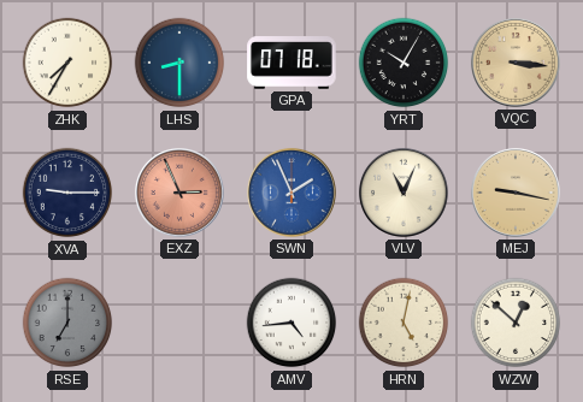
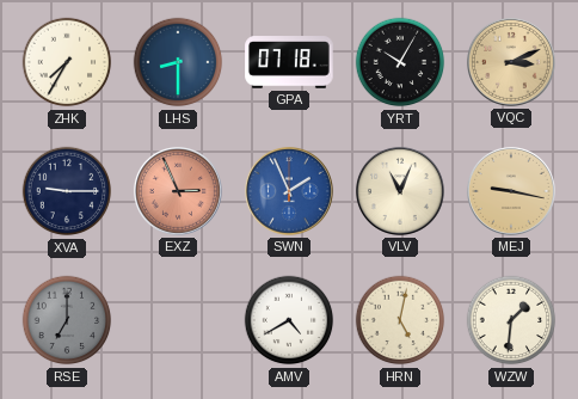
VQC: 3:16 -> 3:11
AMV: 4:44 -> 4:40
WZW: 12:52 -> 1:31
